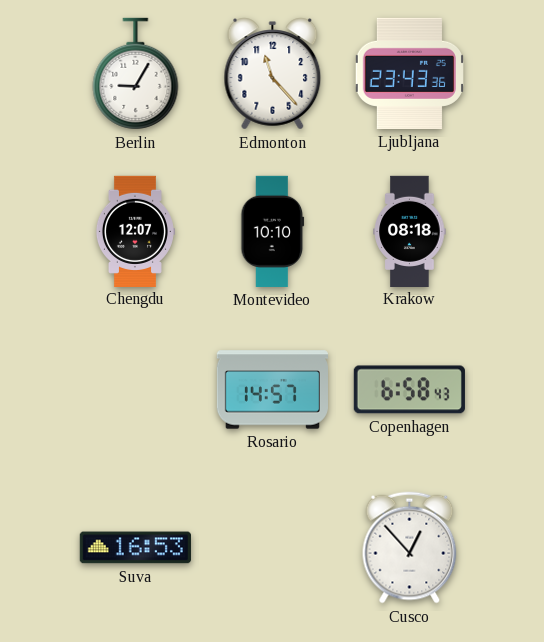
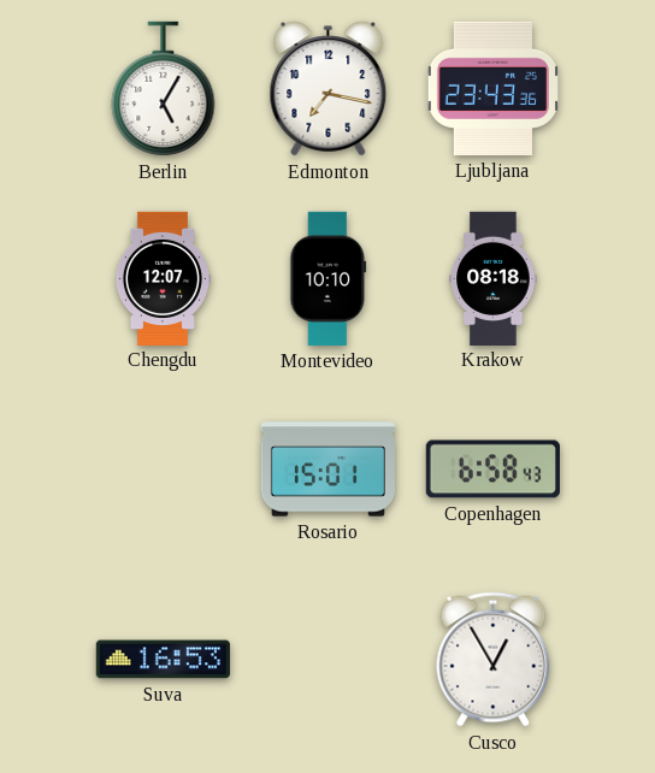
Berlin: 9:05 -> 5:05
Edmonton: 11:23 -> 7:17
Rosario: 14:57 -> 15:01
Cusco: 12:53 -> 12:55
